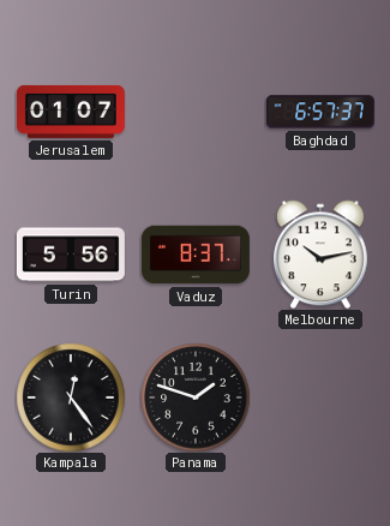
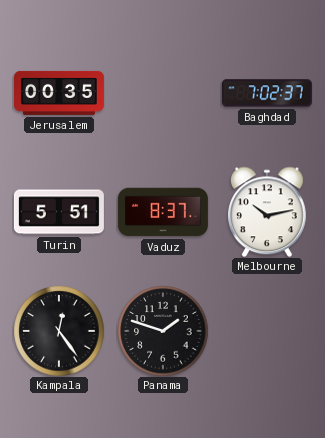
Jerusalem: 01:07 -> 00:35
Baghdad: 6:57 -> 7:02
Turin: 5:56 -> 5:51
